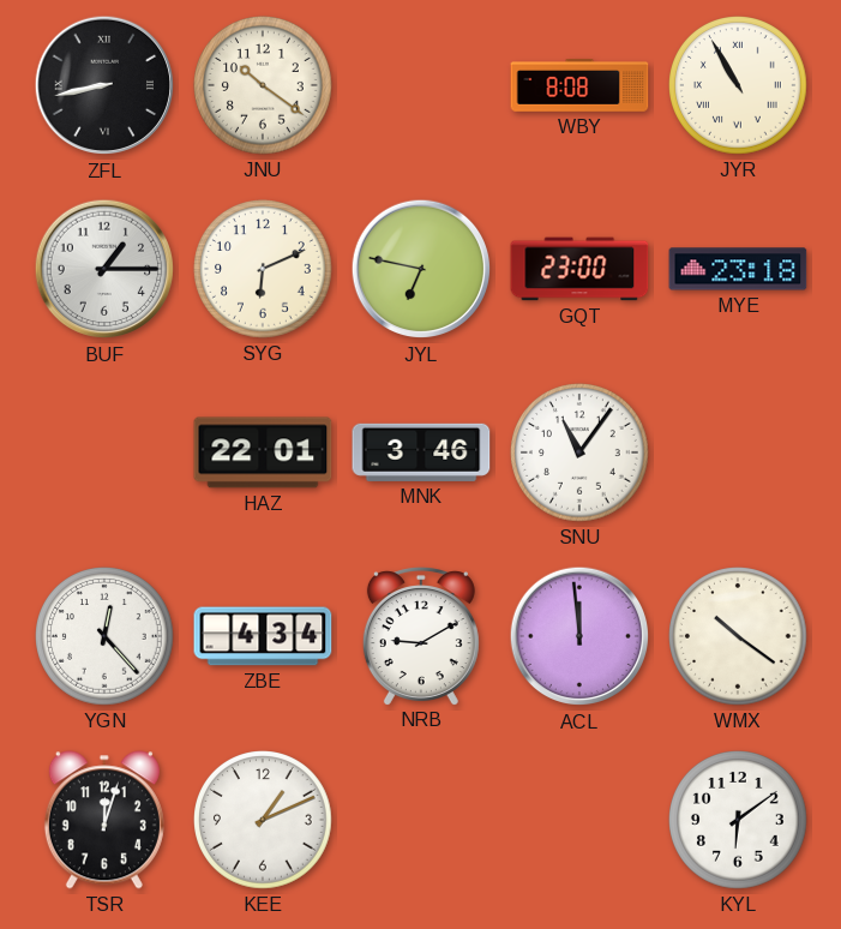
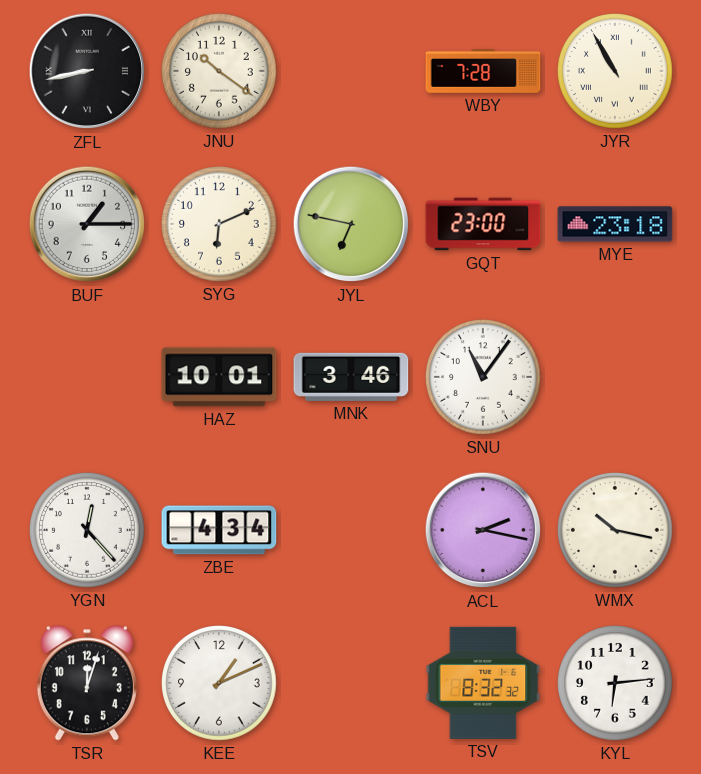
WBY: 8:08 -> 7:28
HAZ: 22:01 -> 10:01
NRB: 9:10 -> none
ACL: 11:59 -> 2:17
WMX: 10:21 -> 10:17
TSV: none -> 8:32
KYL: 6:09 -> 6:14
